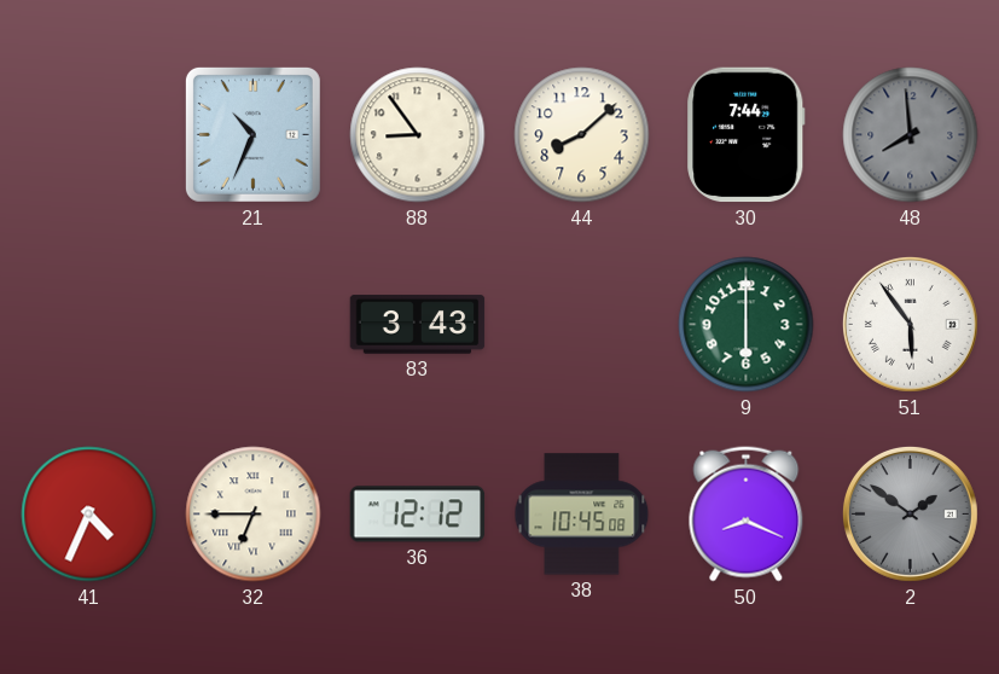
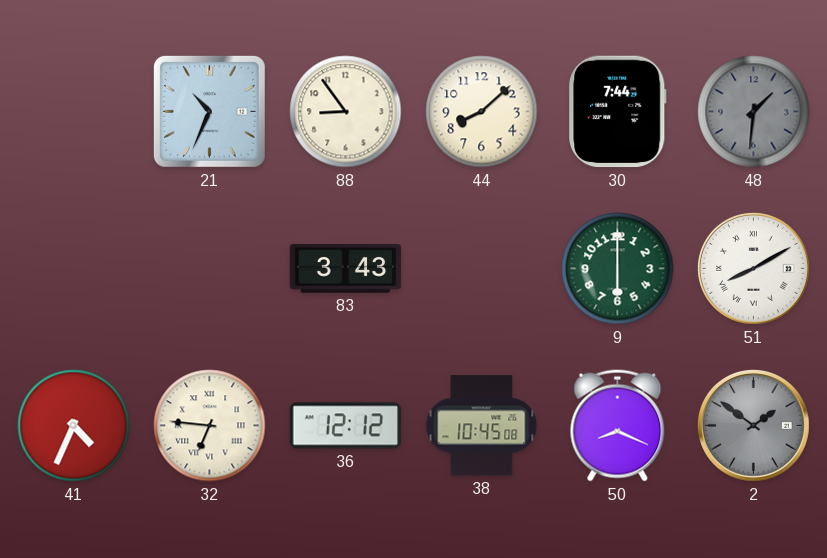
48: 7:59 -> 1:31
51: 5:54 -> 8:10
32: 6:45 -> 6:46
